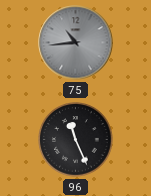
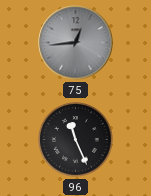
75: 10:44 -> 12:44
